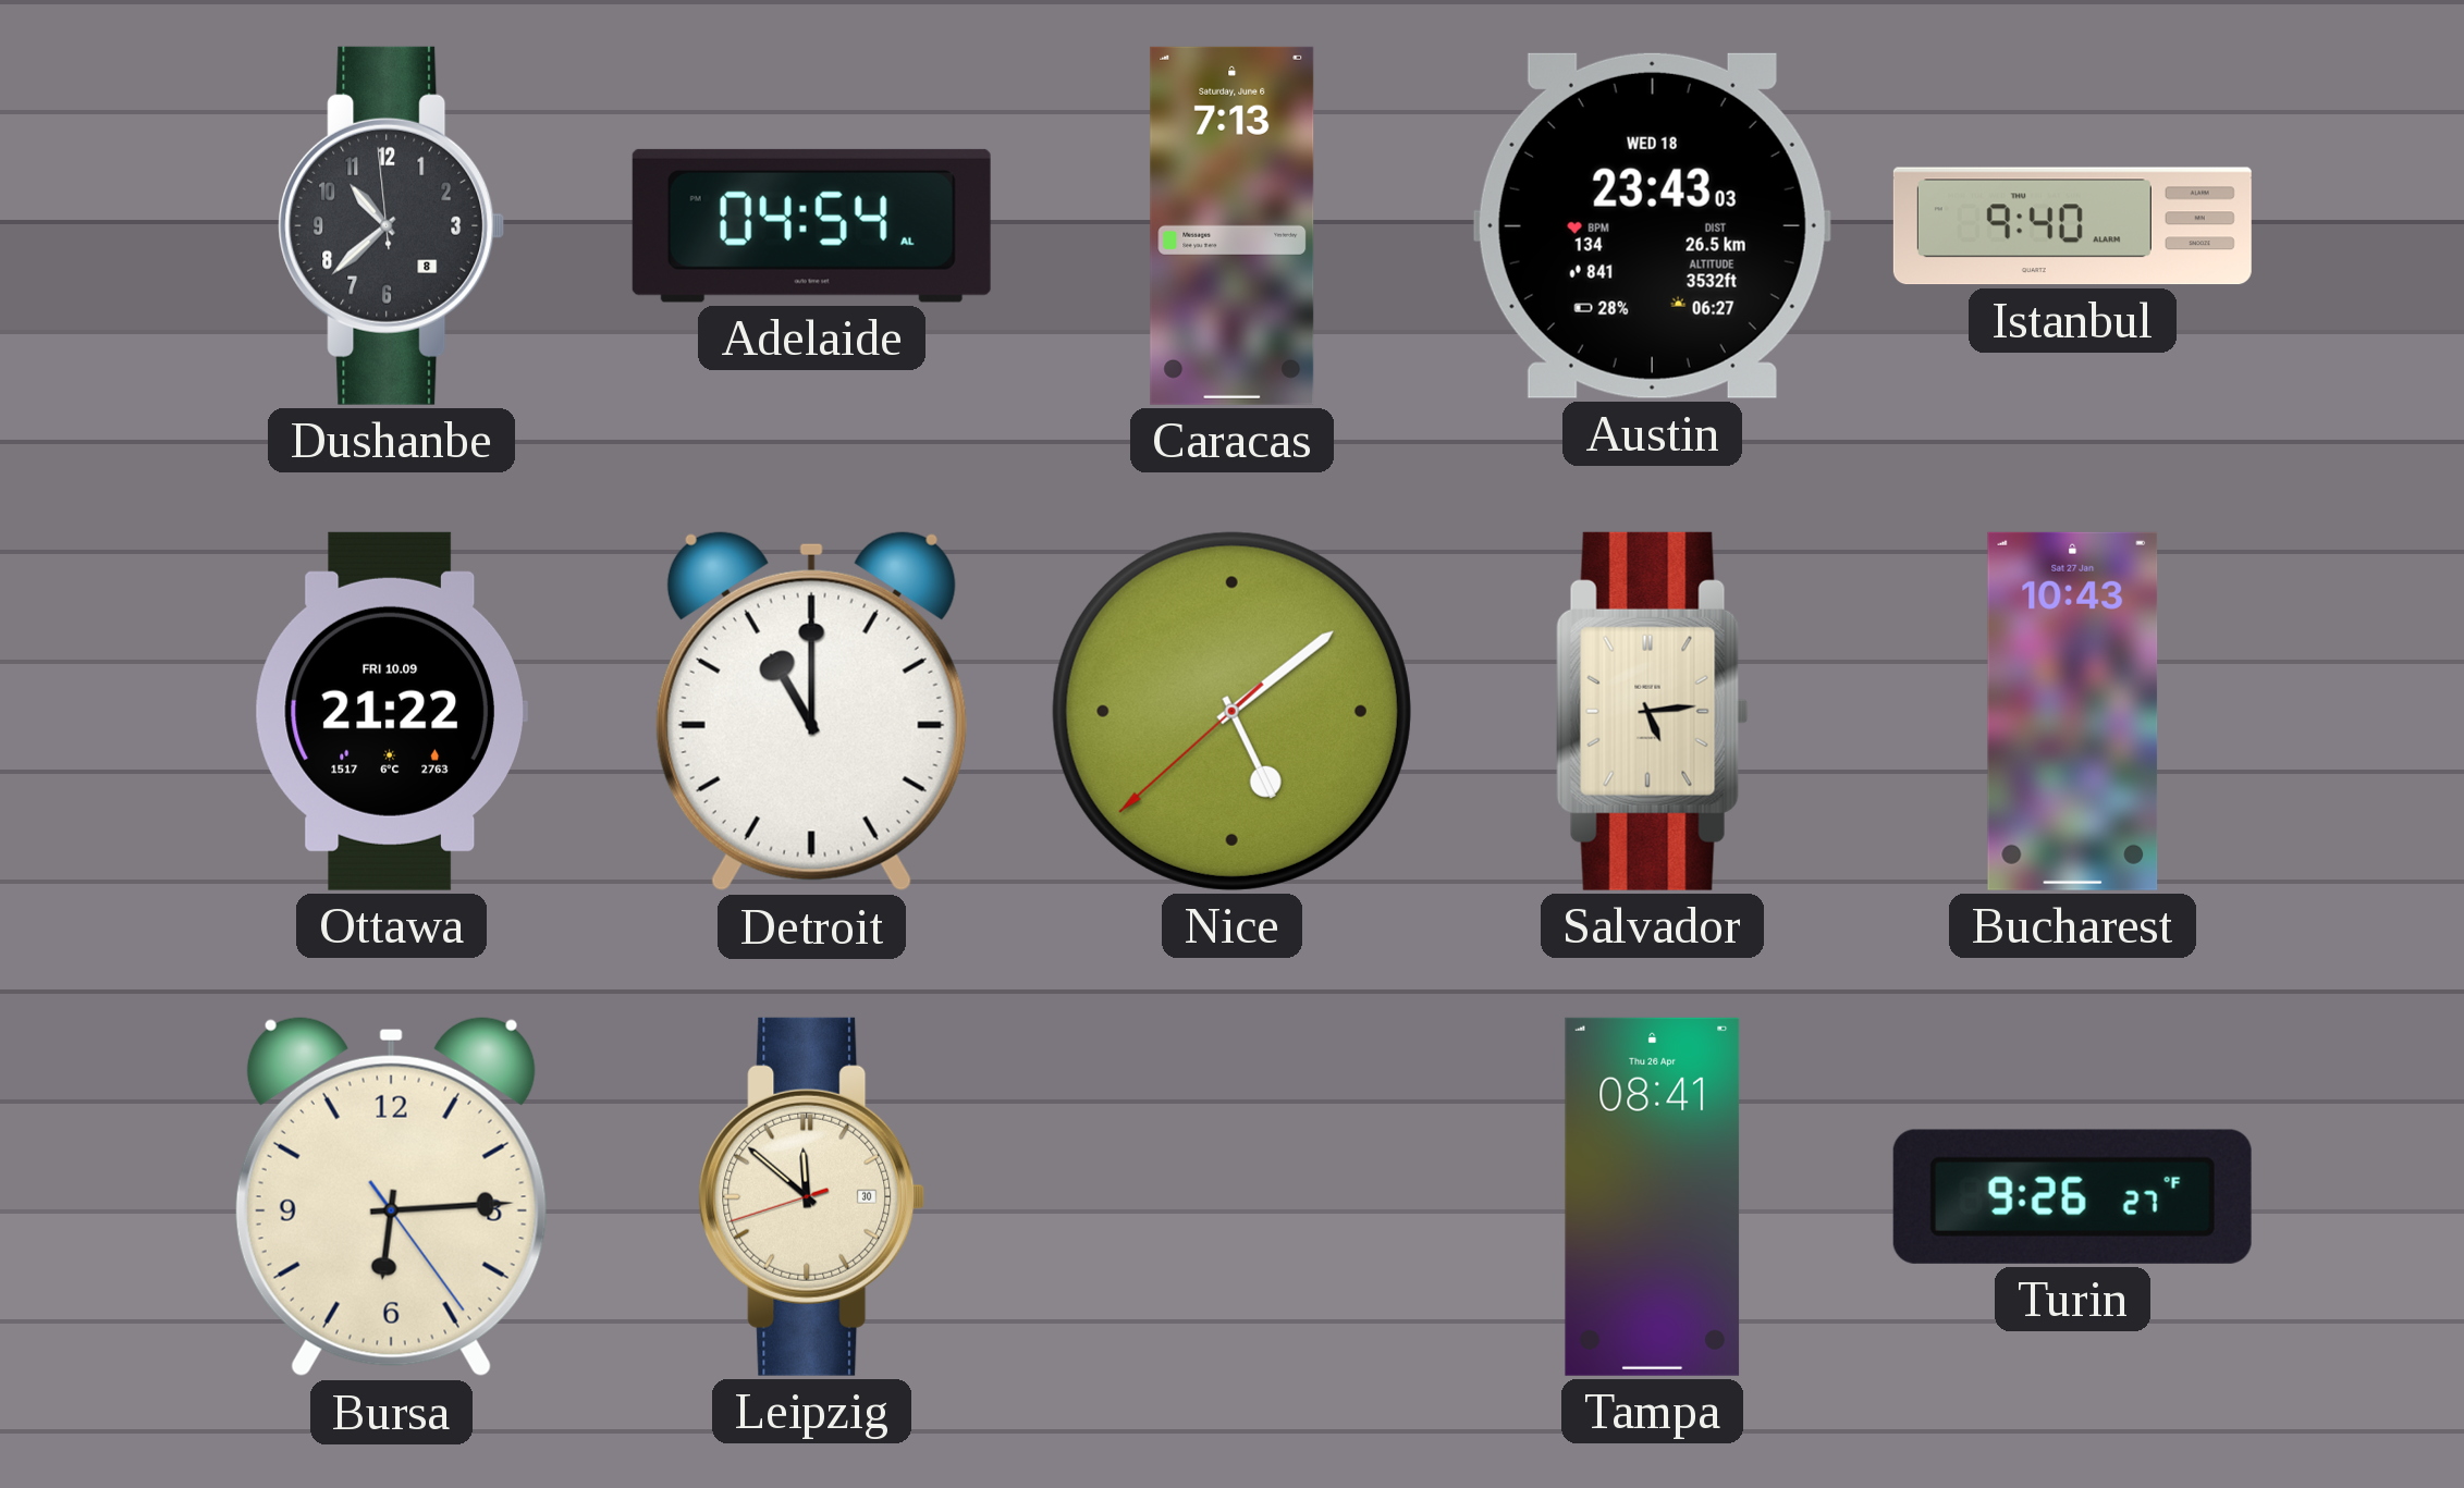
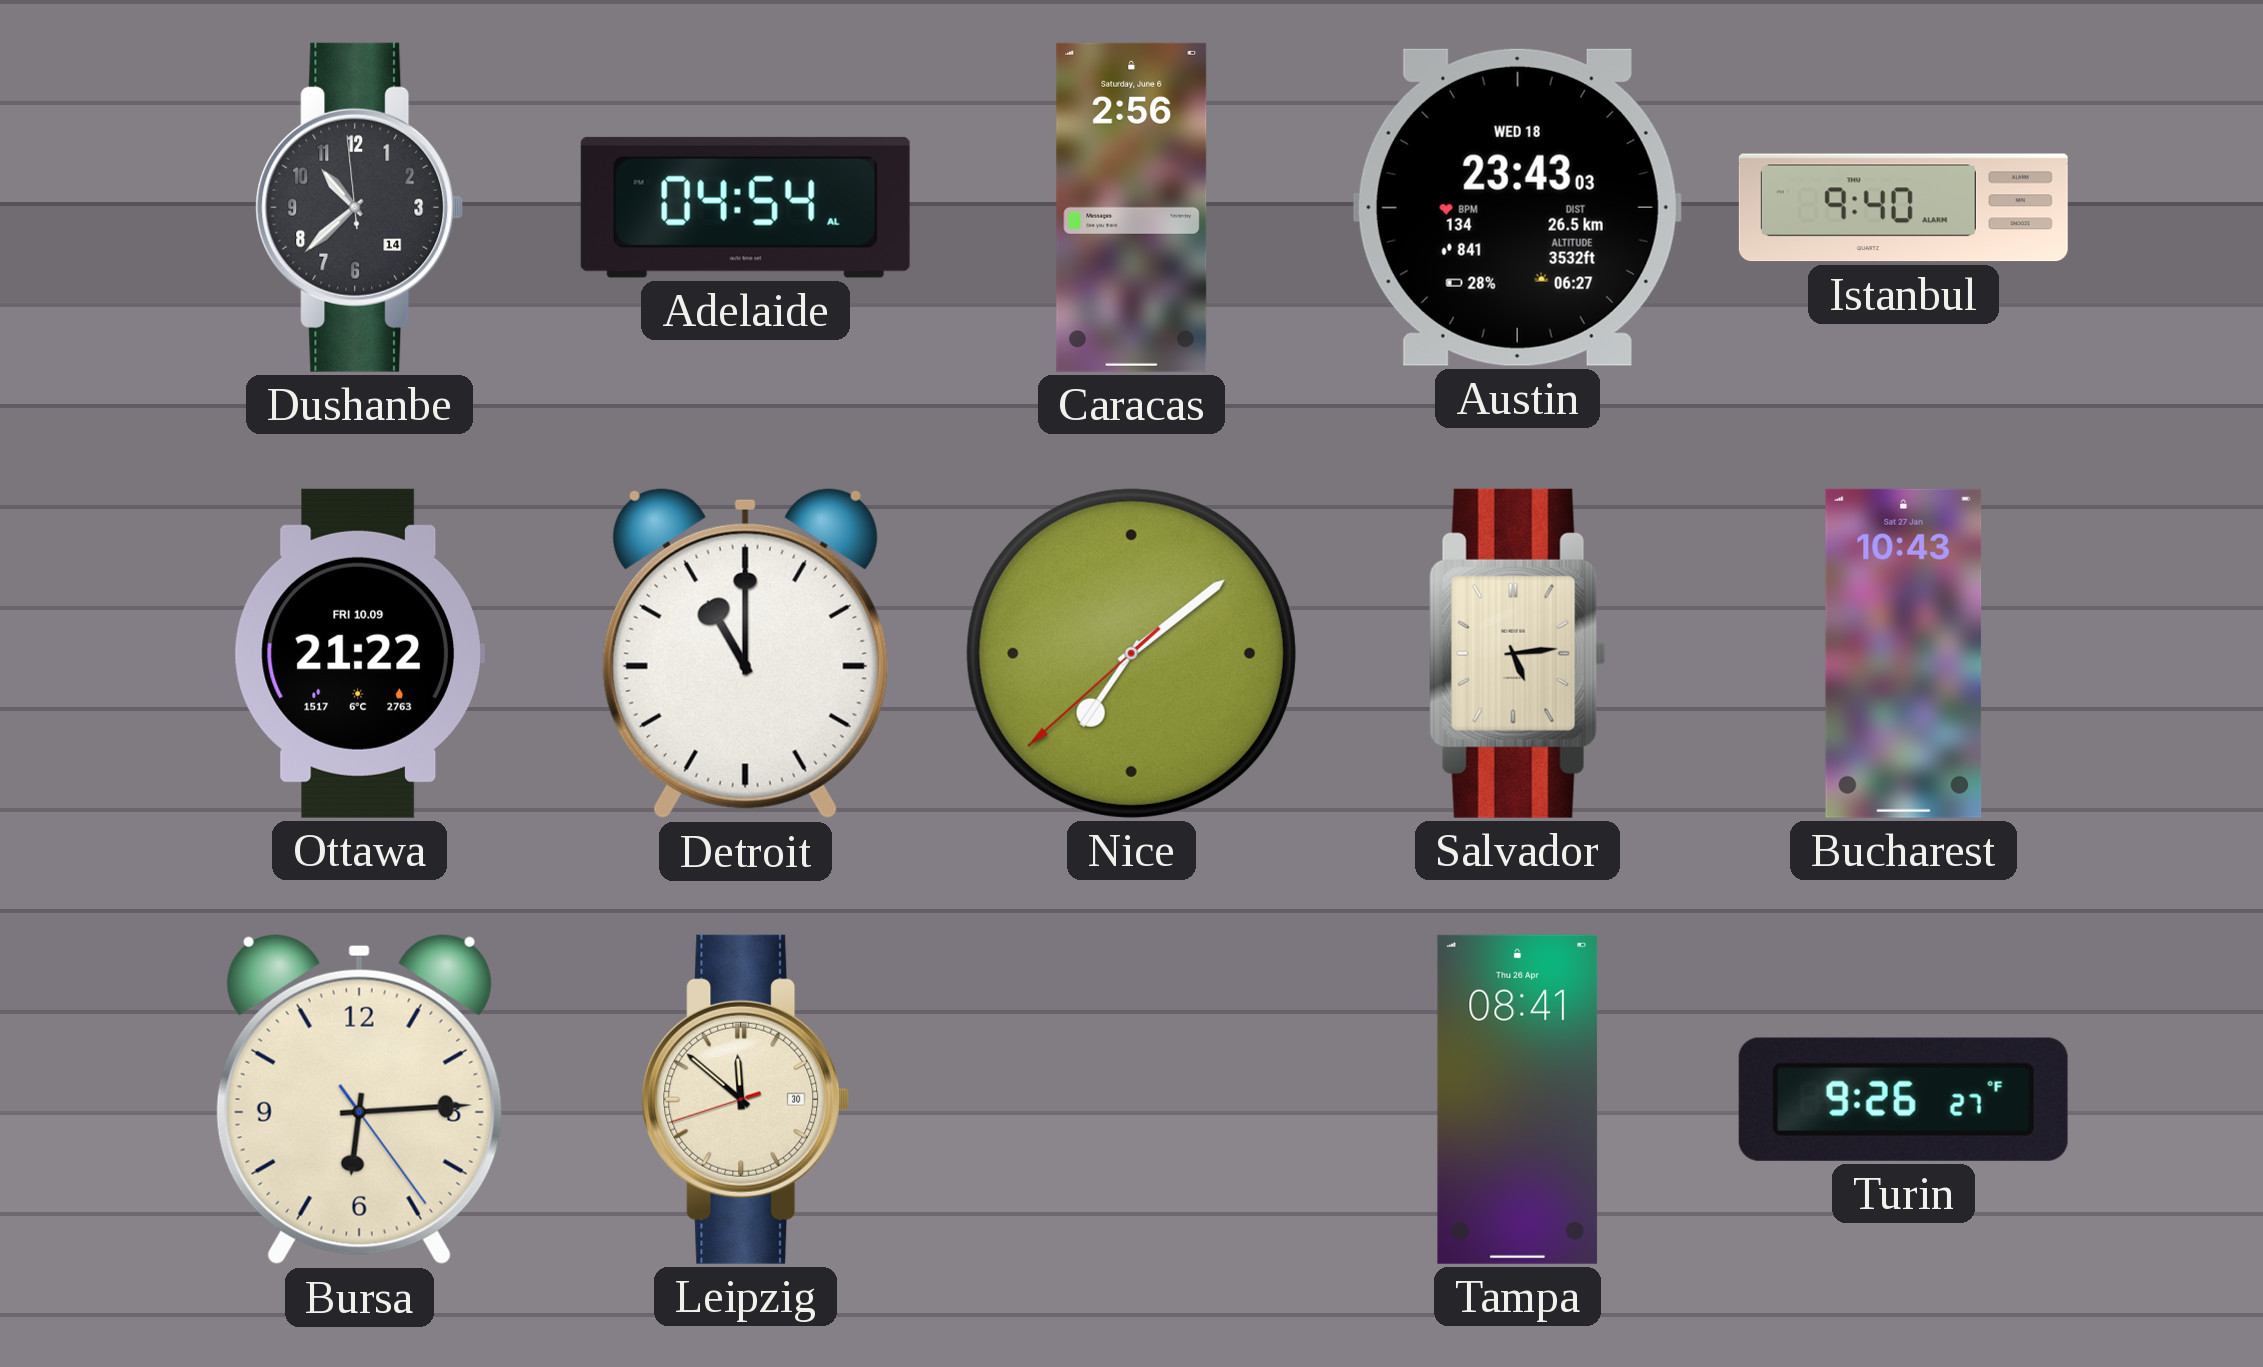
Dushanbe date: 8 -> 14
Caracas: 7:13 -> 2:56
Nice: 5:08 -> 7:08
